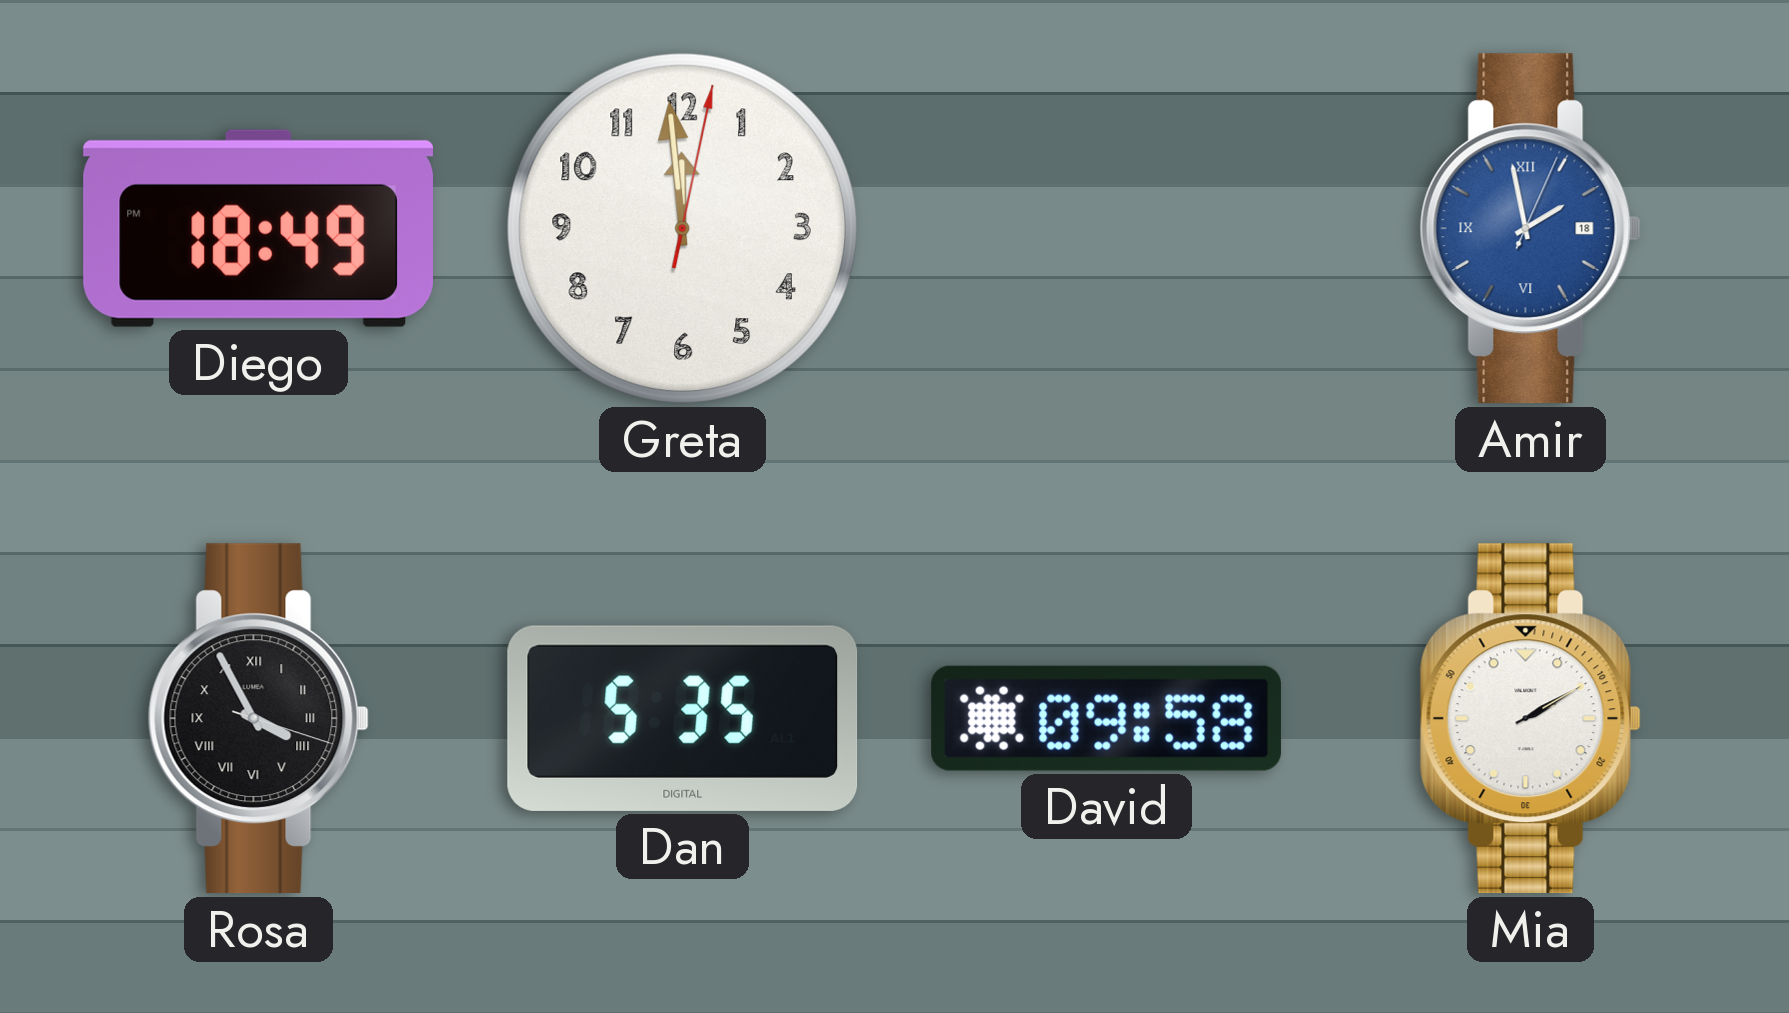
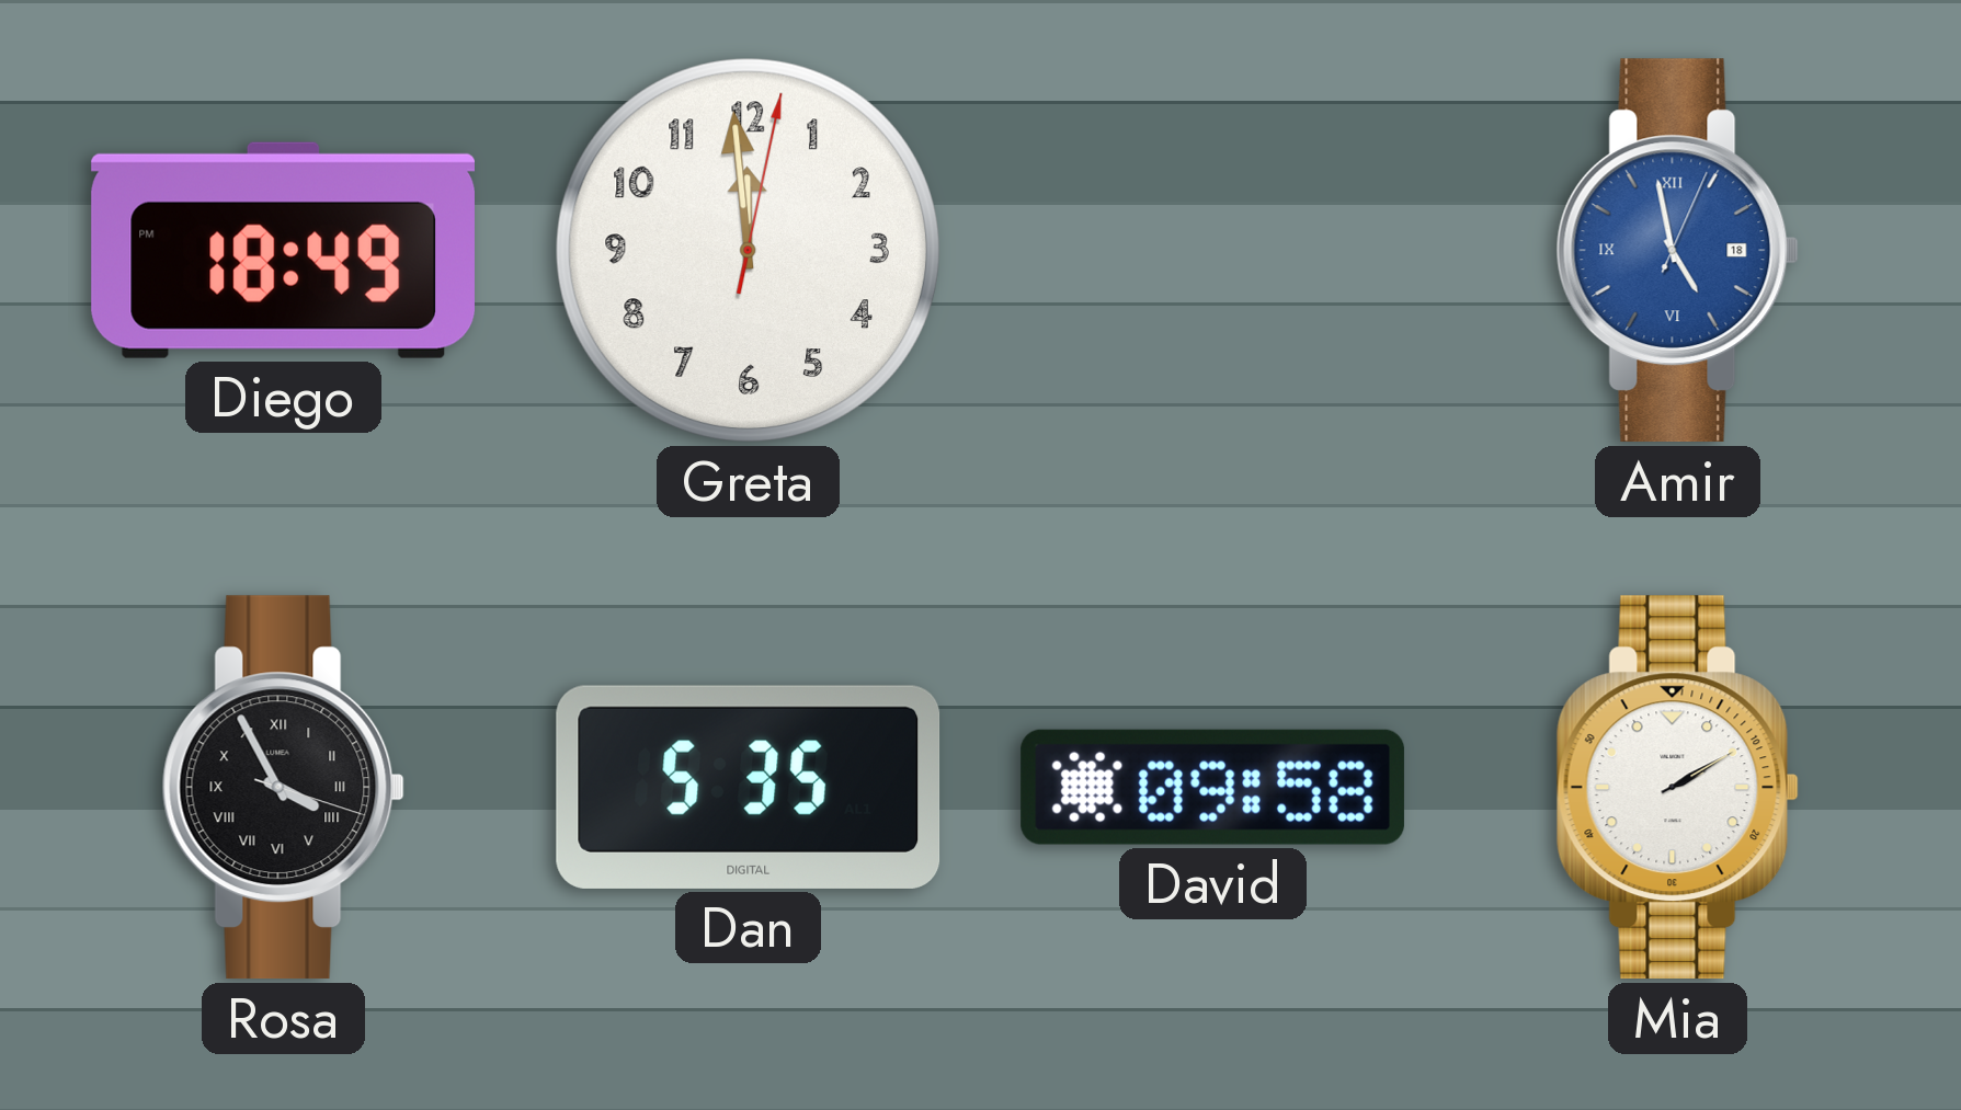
Amir: 1:58 -> 4:58
